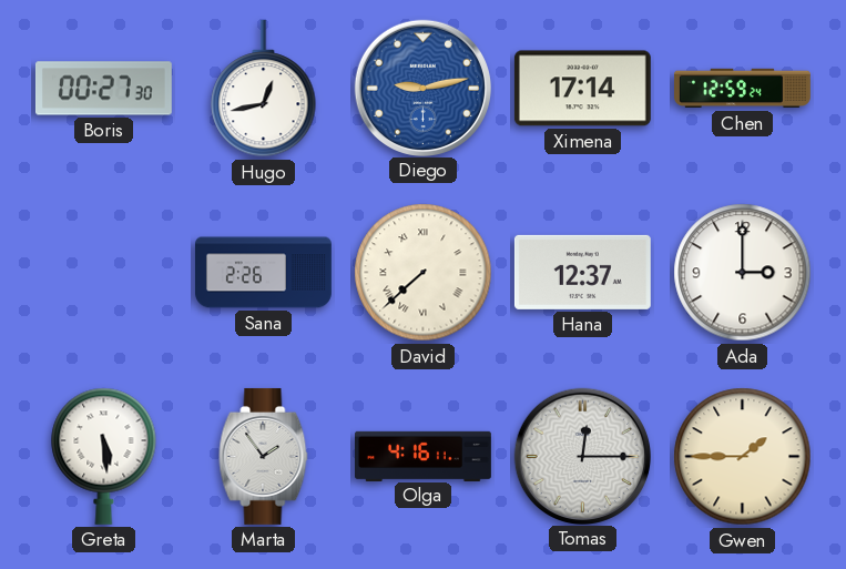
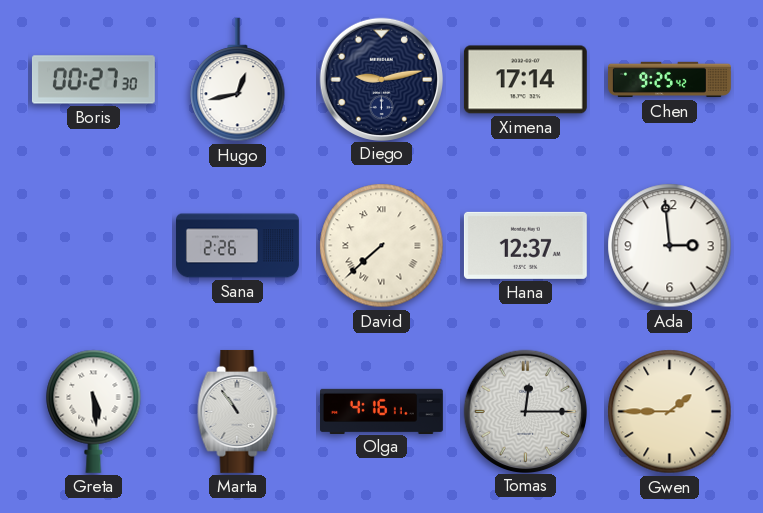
Diego dial: blue -> navy
Chen: 12:59 -> 9:25
Ada: 3:00 -> 2:59
Marta: 1:54 -> 10:54
